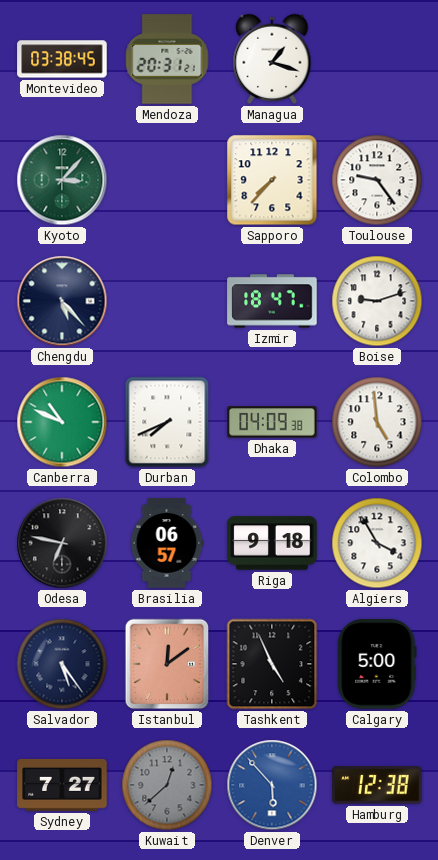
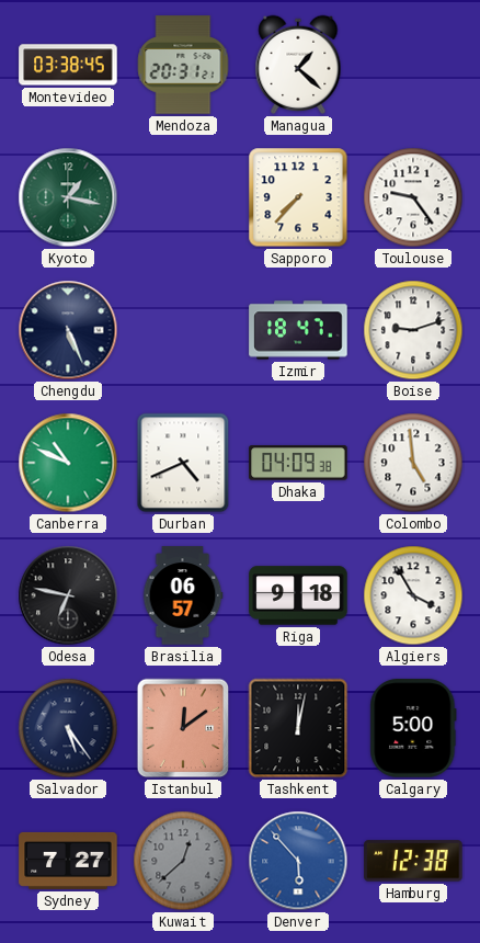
Managua: 1:18 -> 1:22
Kyoto: 3:07 -> 1:17
Chengdu: 5:23 -> 5:26
Durban: 7:41 -> 4:41
Tashkent: 4:56 -> 12:02
